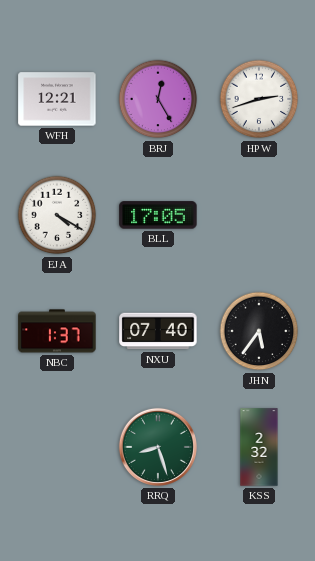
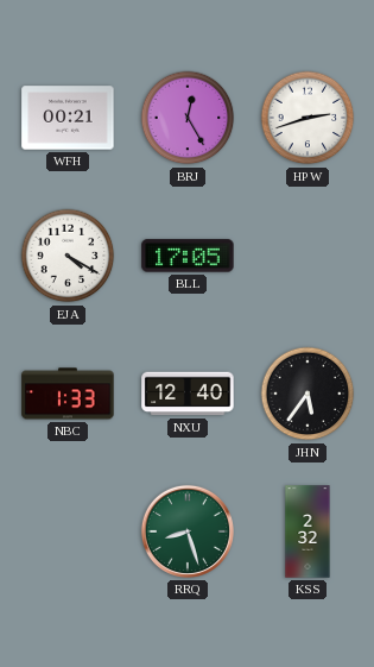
WFH: 12:21 -> 00:21
NBC: 1:37 -> 1:33
NXU: 07:40 -> 12:40
